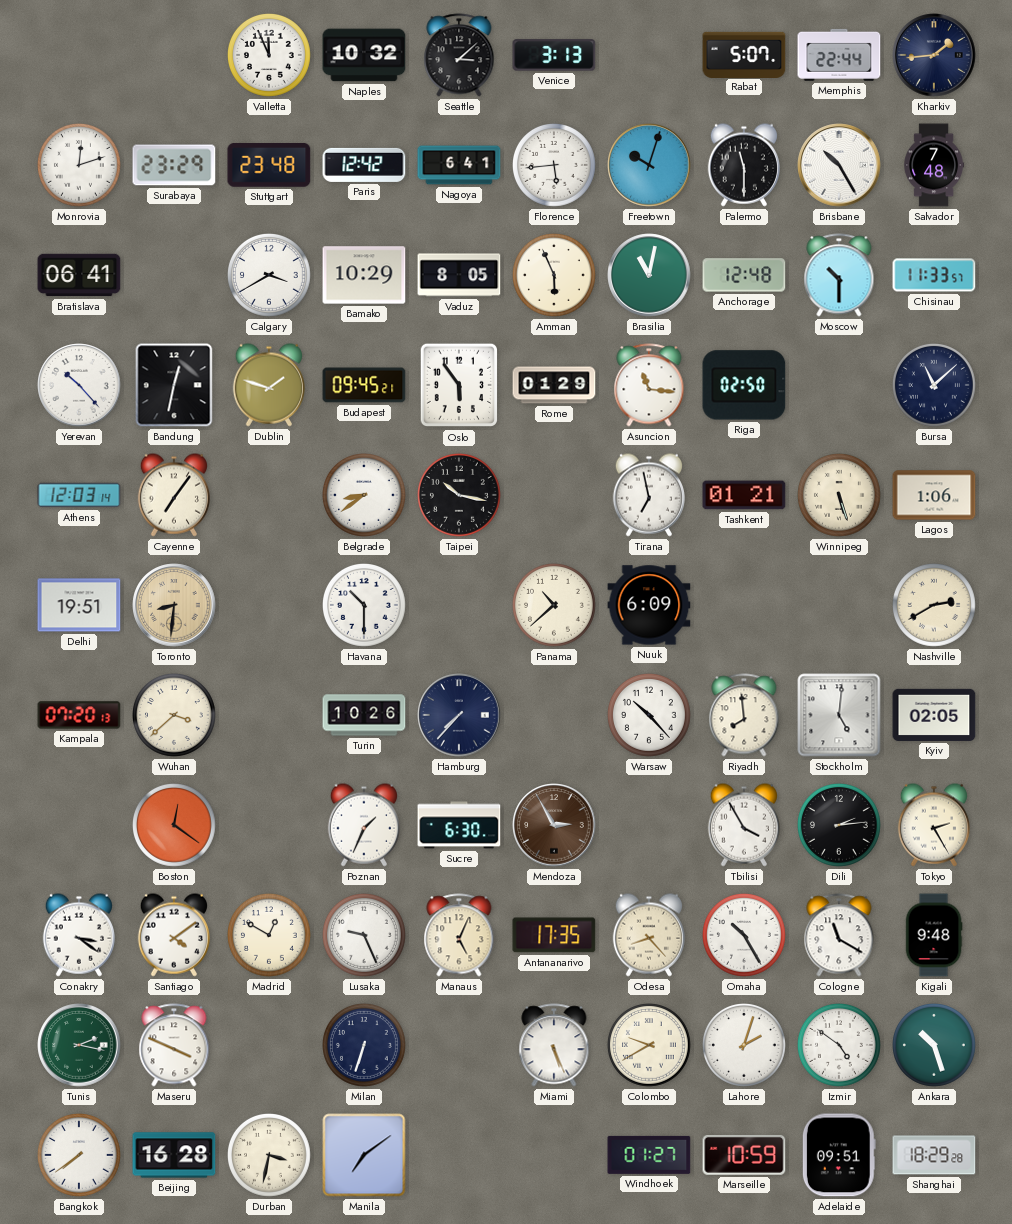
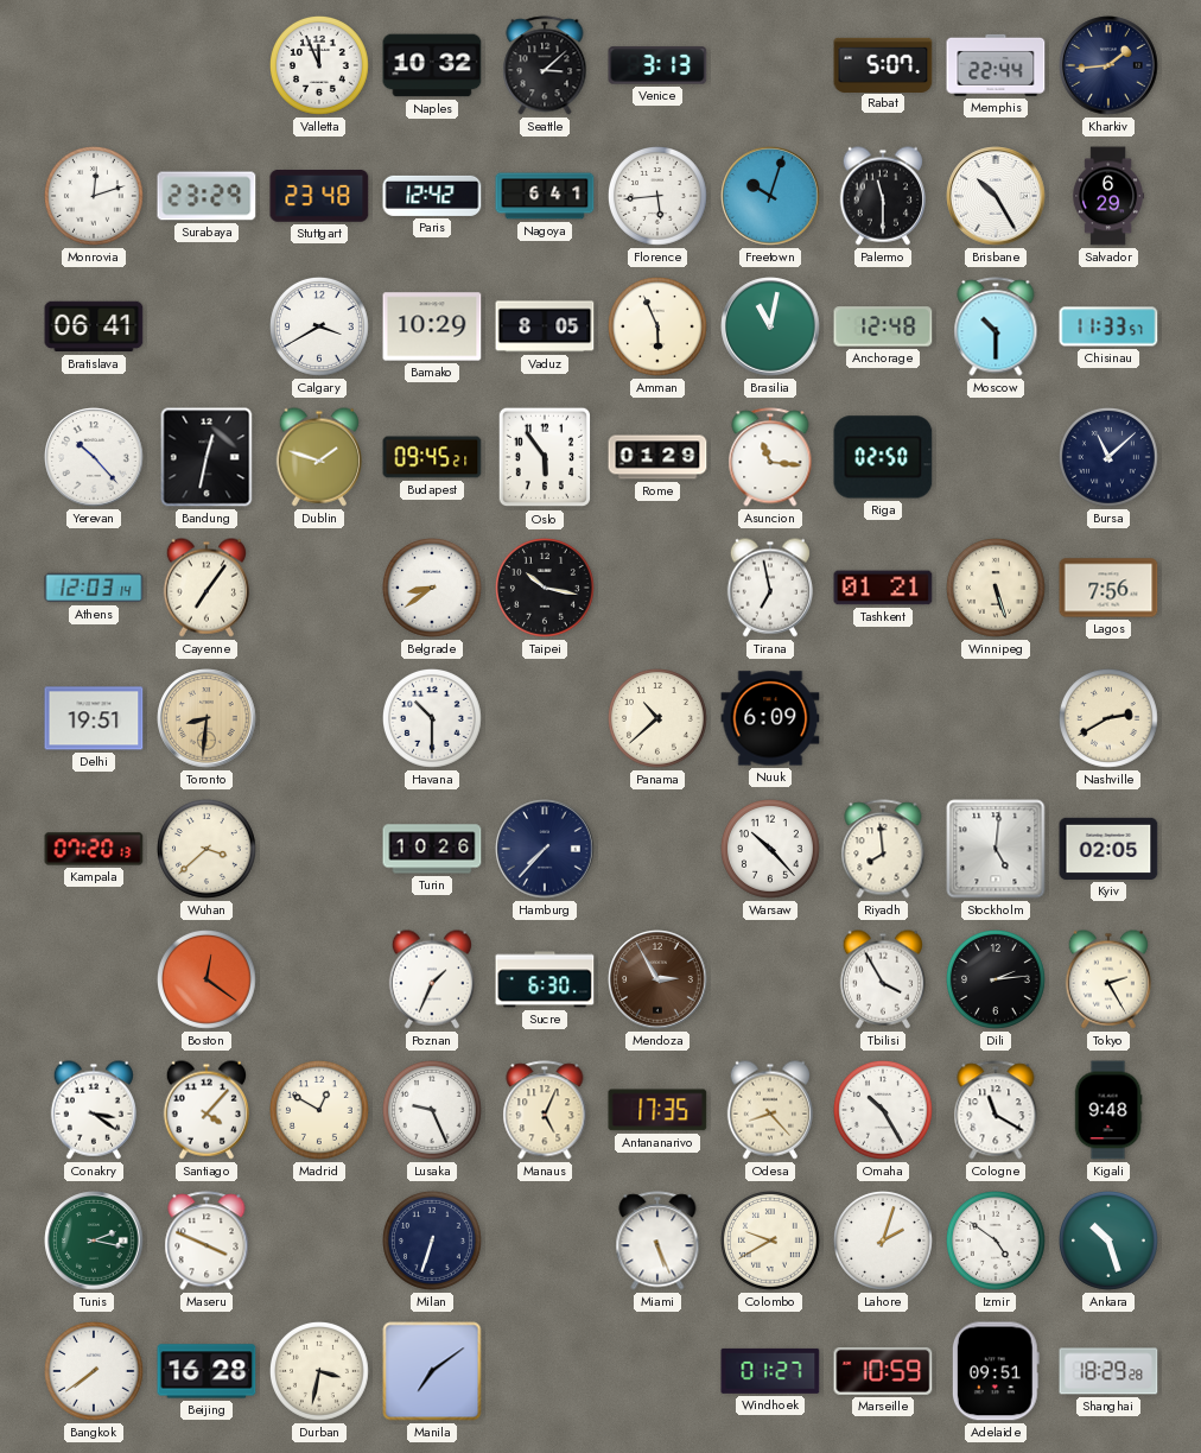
Salvador: 7:48 -> 6:29
Lagos: 1:06 -> 7:56
Santiago: 4:09 -> 4:07
